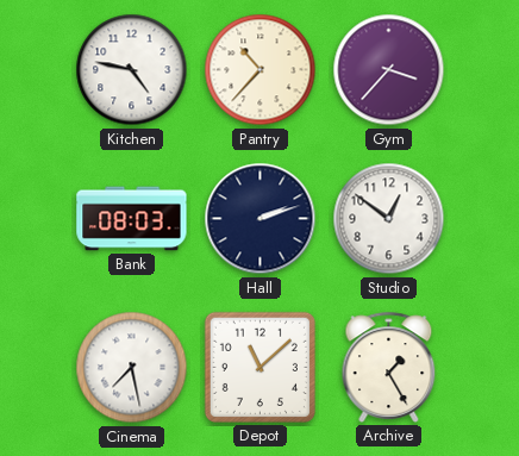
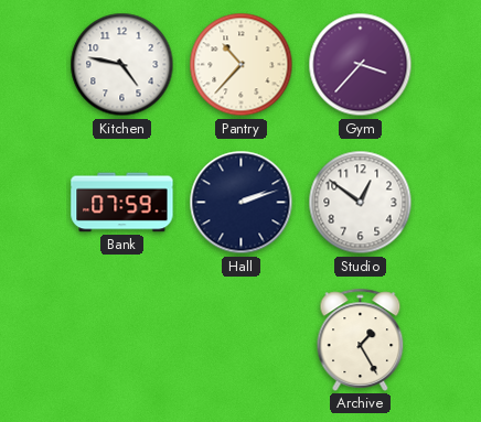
Bank: 08:03 -> 07:59
Cinema: 7:28 -> none
Depot: 11:08 -> none
